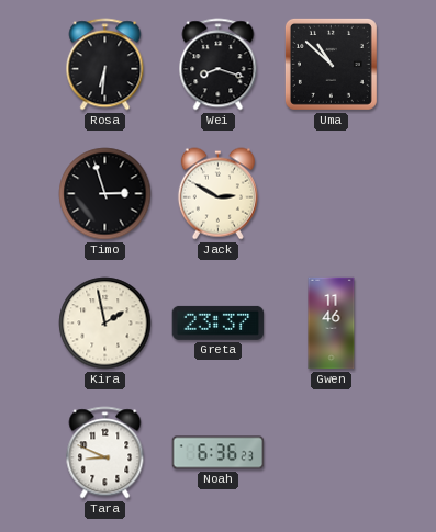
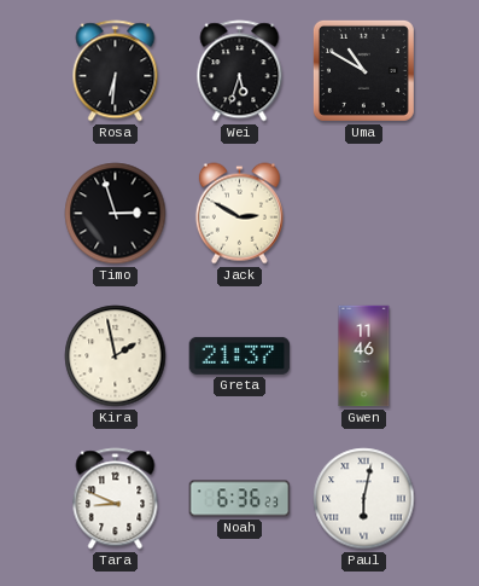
Wei: 8:18 -> 5:33
Uma: 10:52 -> 10:50
Greta: 23:37 -> 21:37
Paul: none -> 6:02
